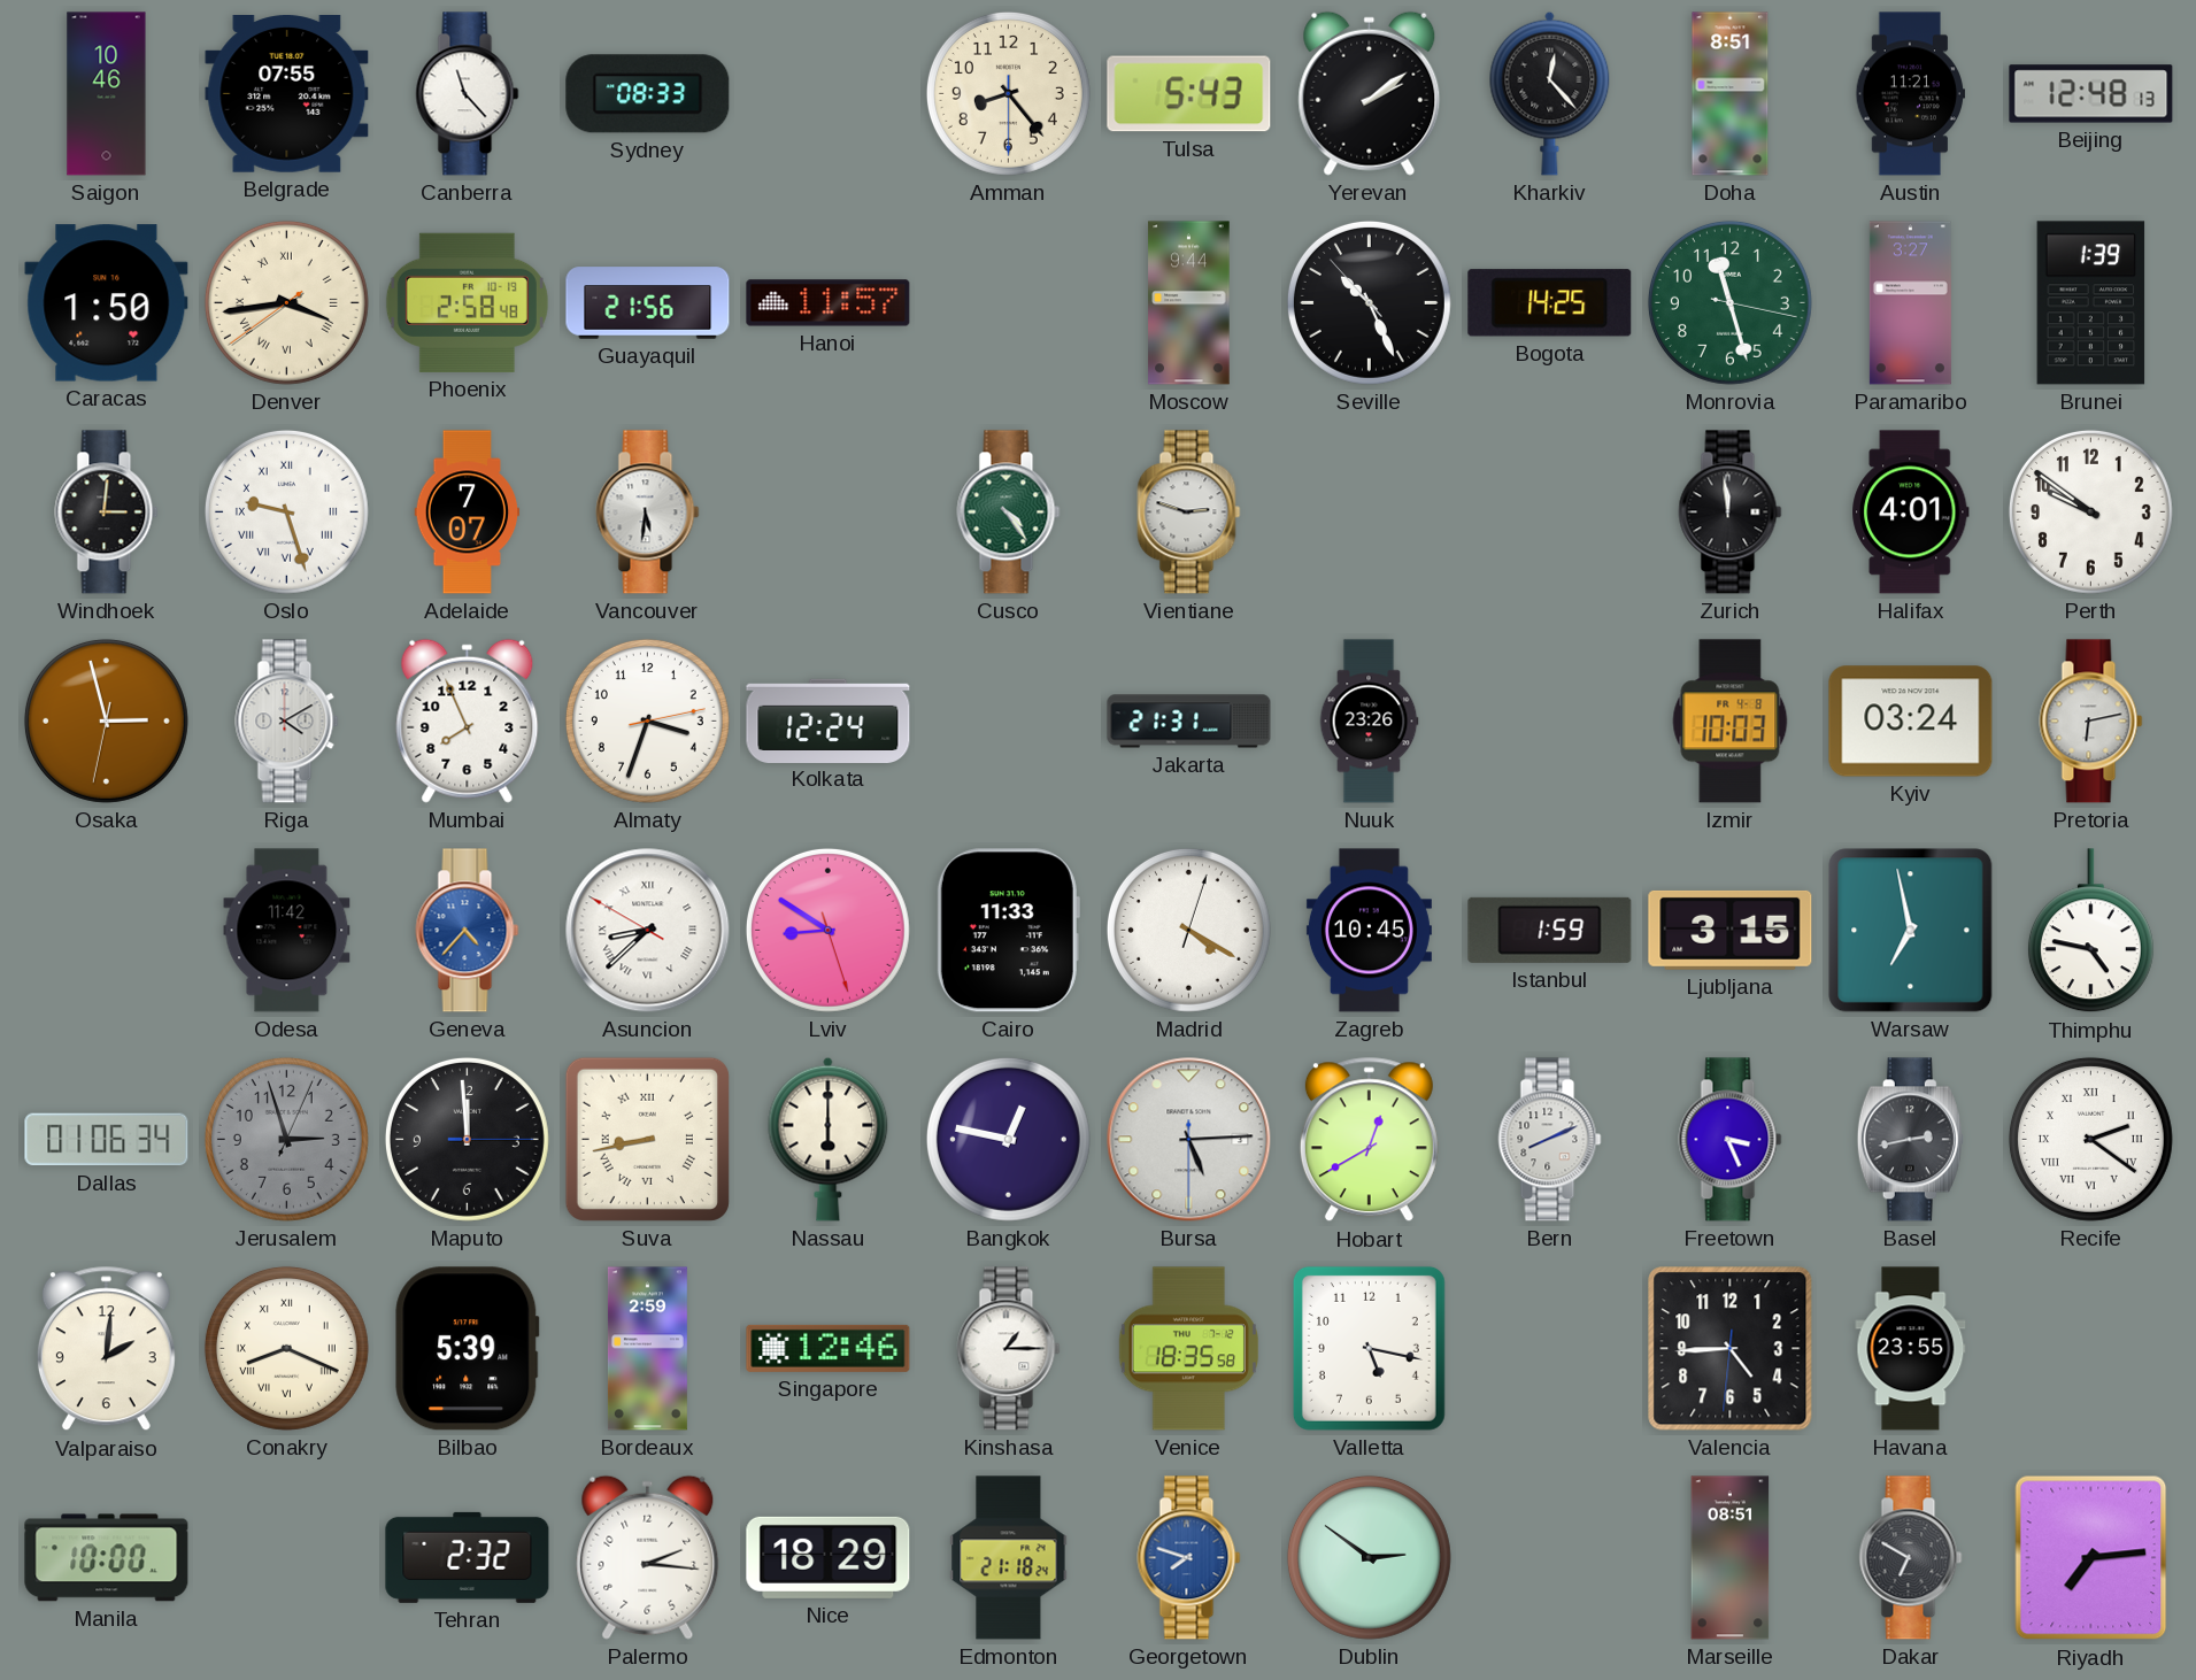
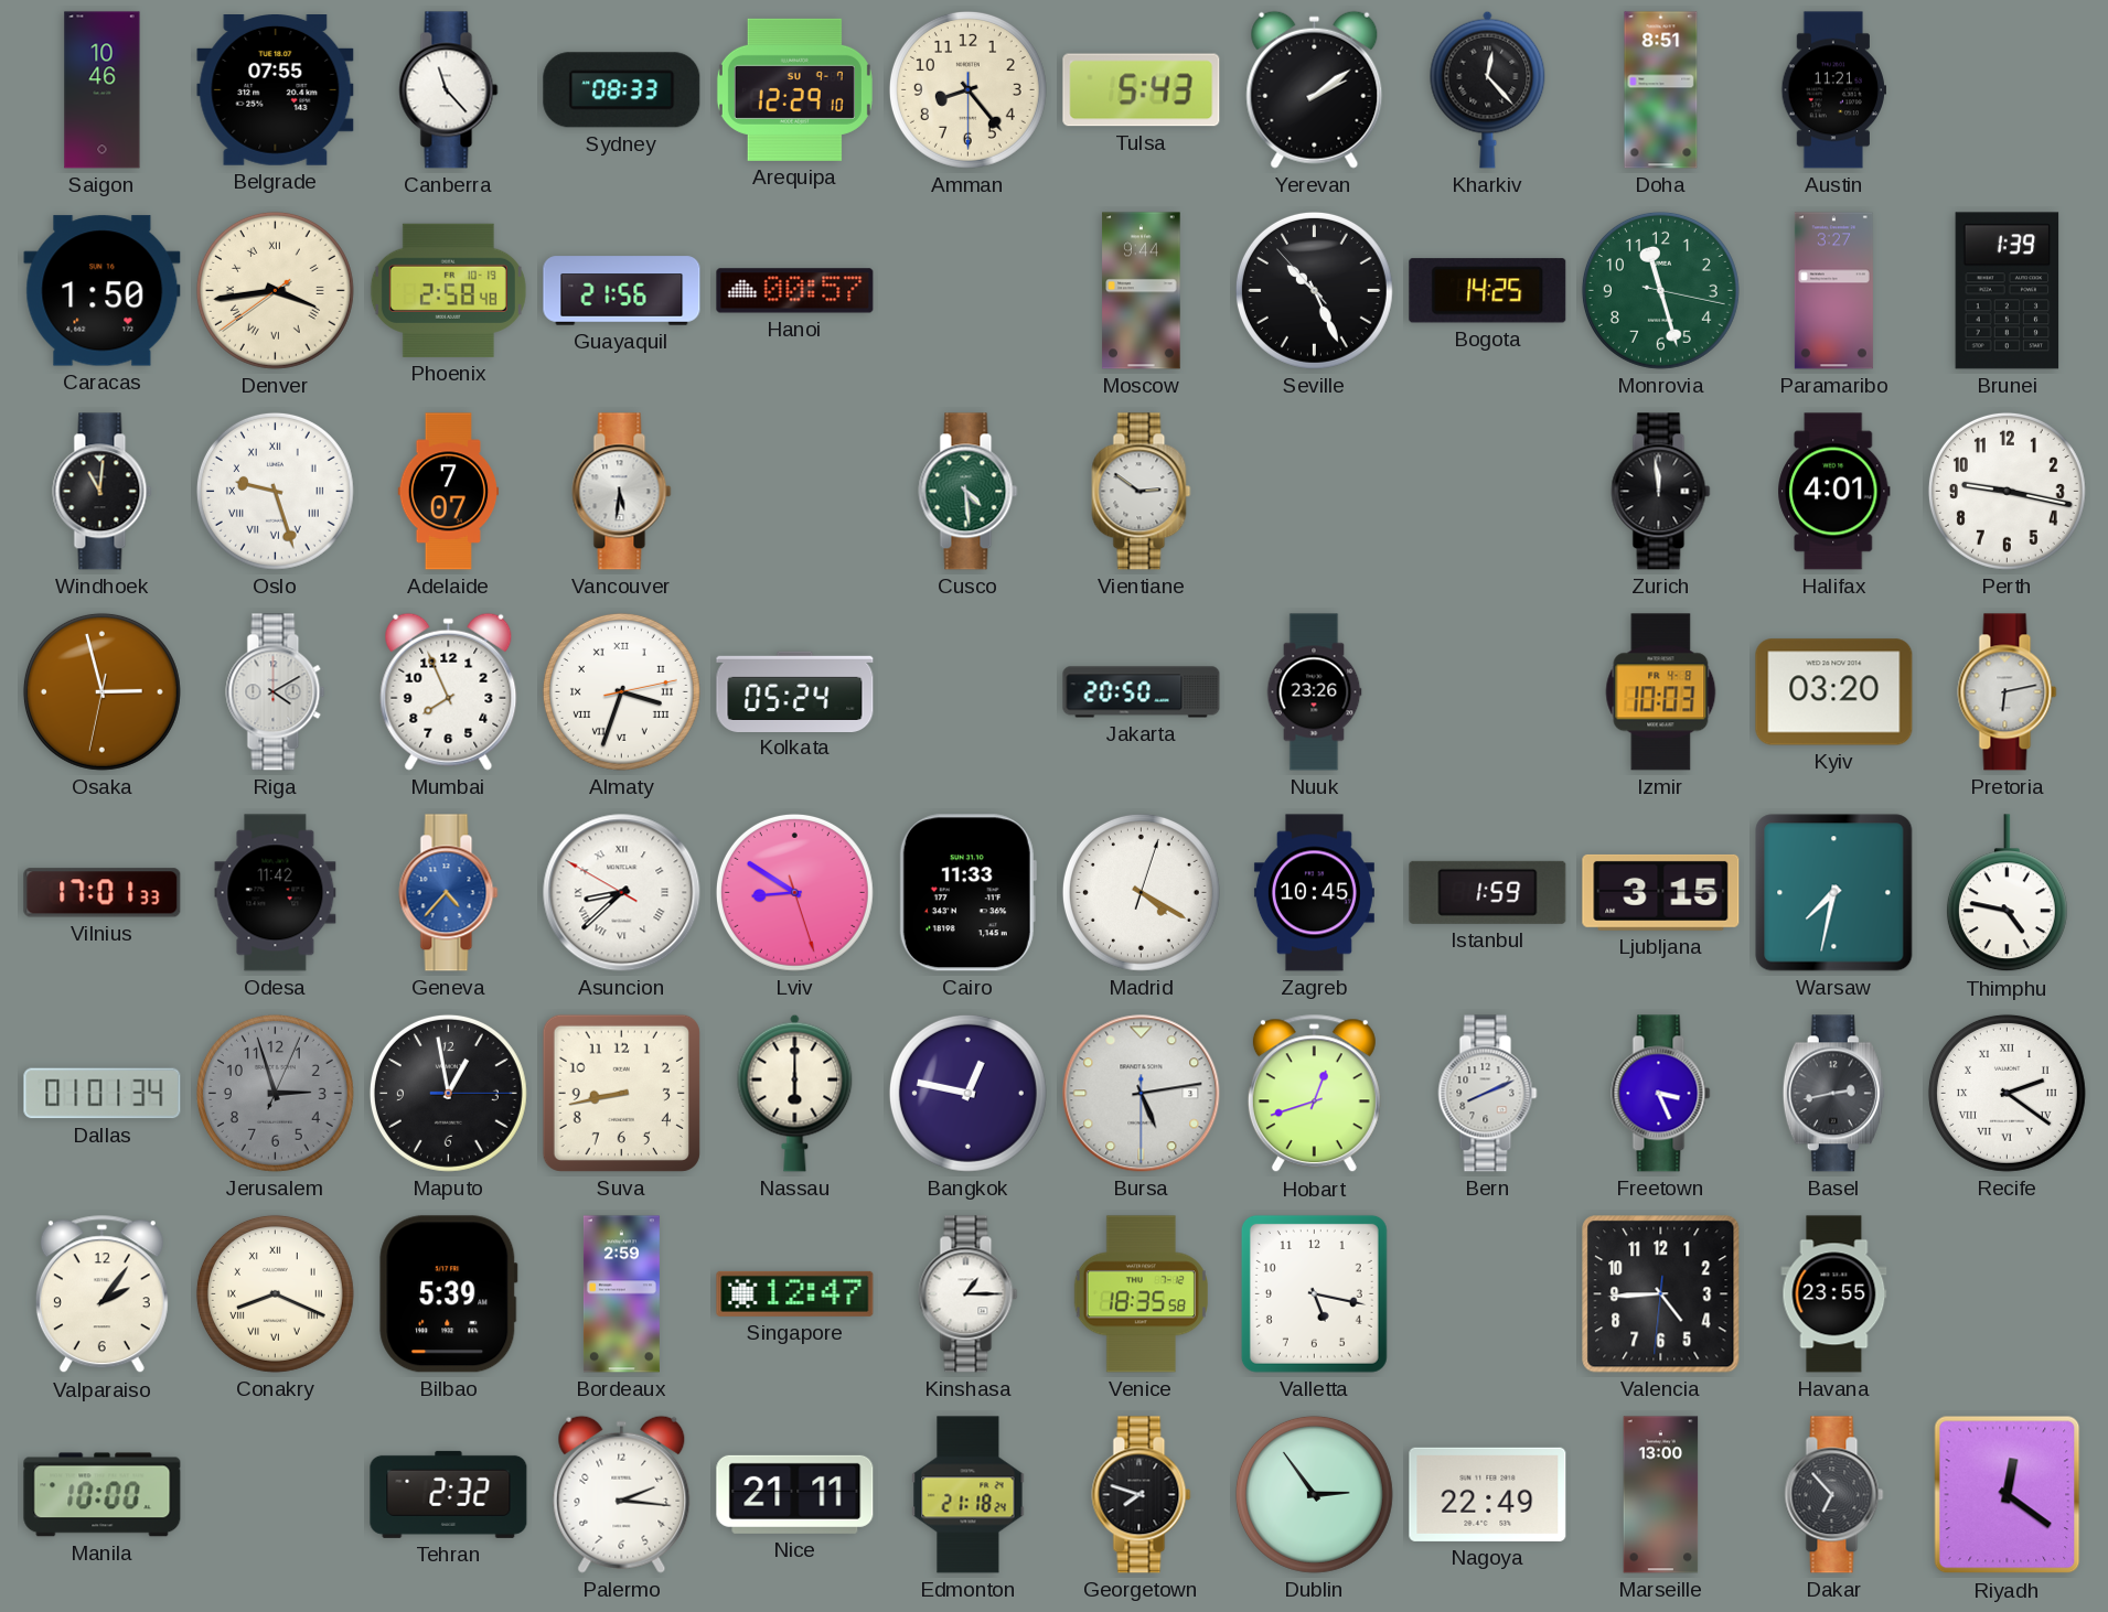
Arequipa: none -> 12:29
Beijing: 12:48 -> none
Hanoi: 11:57 -> 00:57
Windhoek: 3:01 -> 11:01
Cusco: 4:24 -> 4:29
Vientiane: 2:48 -> 2:51
Perth: 9:51 -> 9:17
Almaty numerals: Arabic -> Roman
Kolkata: 12:24 -> 05:24
Jakarta: 21:31 -> 20:50
Kyiv: 03:24 -> 03:20
Vilnius: none -> 17:01
Warsaw: 6:58 -> 7:32
Dallas: 01:06 -> 01:01
Maputo: 11:59 -> 12:58
Suva numerals: Roman -> Arabic
Bursa: 5:14 -> 5:13
Hobart: 12:40 -> 12:42
Valparaiso: 2:01 -> 2:06
Singapore: 12:46 -> 12:47
Nice: 18:29 -> 21:11
Georgetown dial: blue -> black
Dublin: 2:51 -> 2:54
Nagoya: none -> 22:49
Marseille: 08:51 -> 13:00
Dakar: 6:50 -> 6:53
Riyadh: 7:14 -> 12:21
